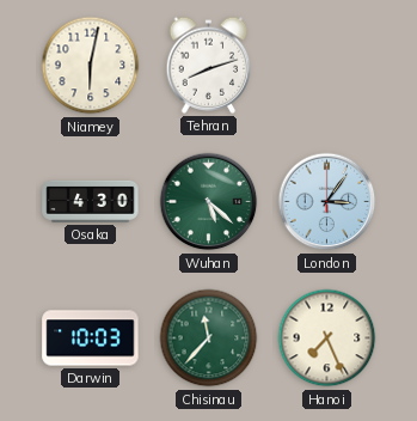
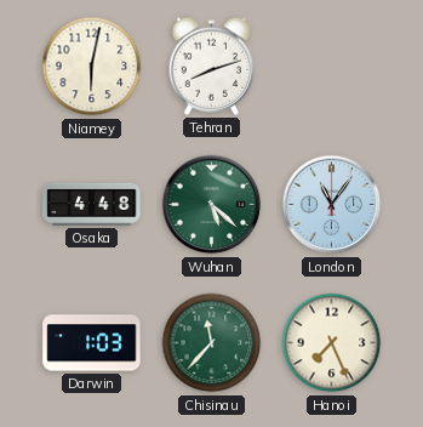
Osaka: 4:30 -> 4:48
London: 3:06 -> 11:06
Darwin: 10:03 -> 1:03
